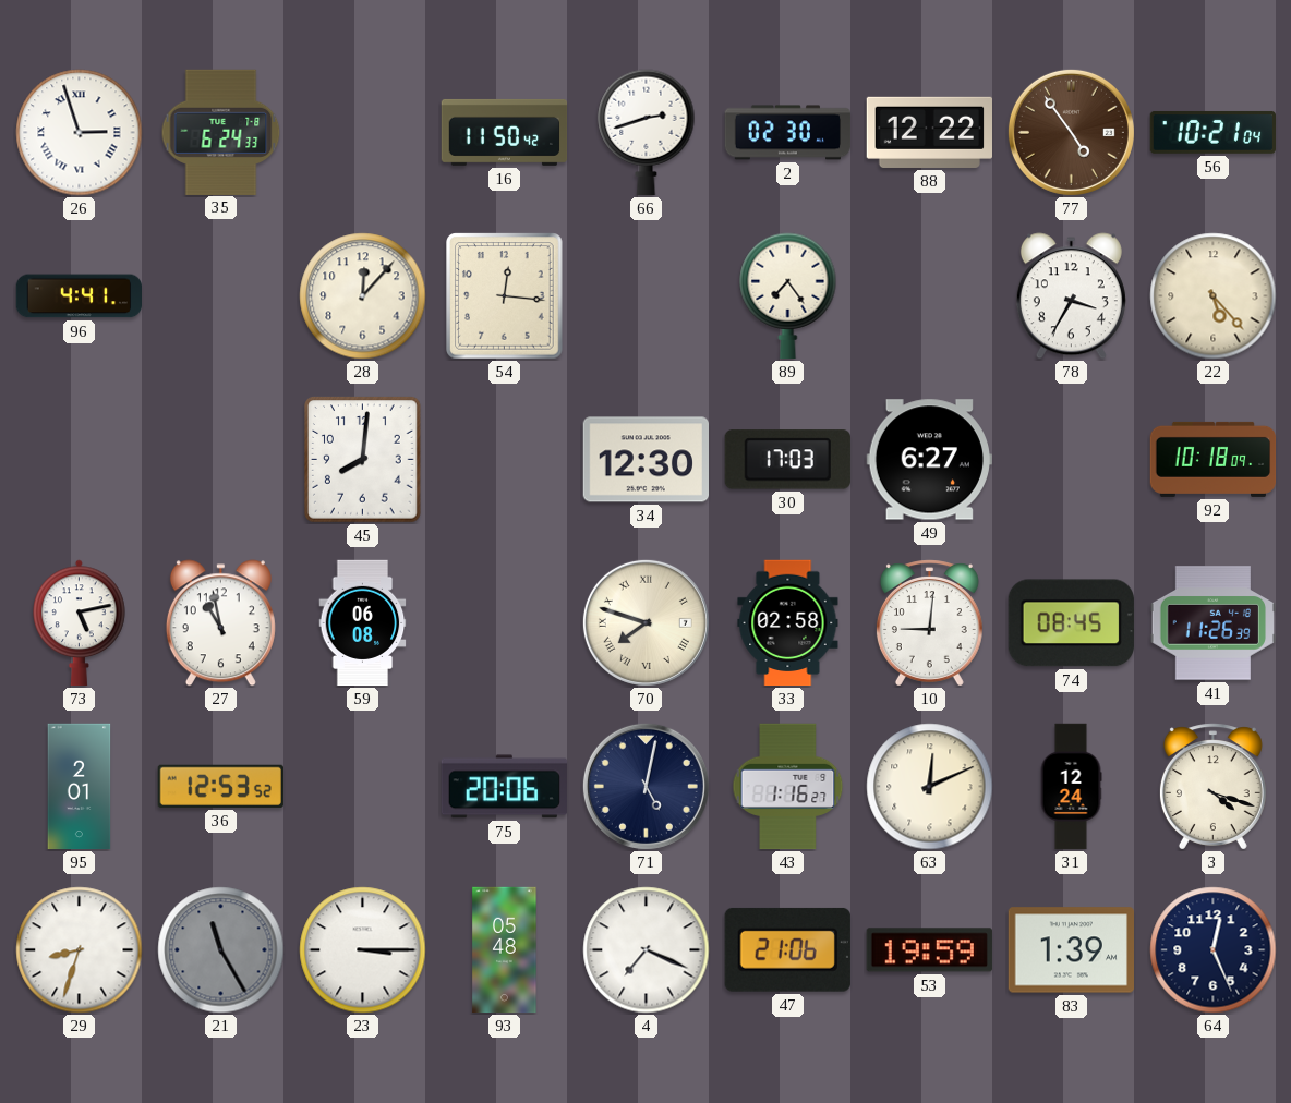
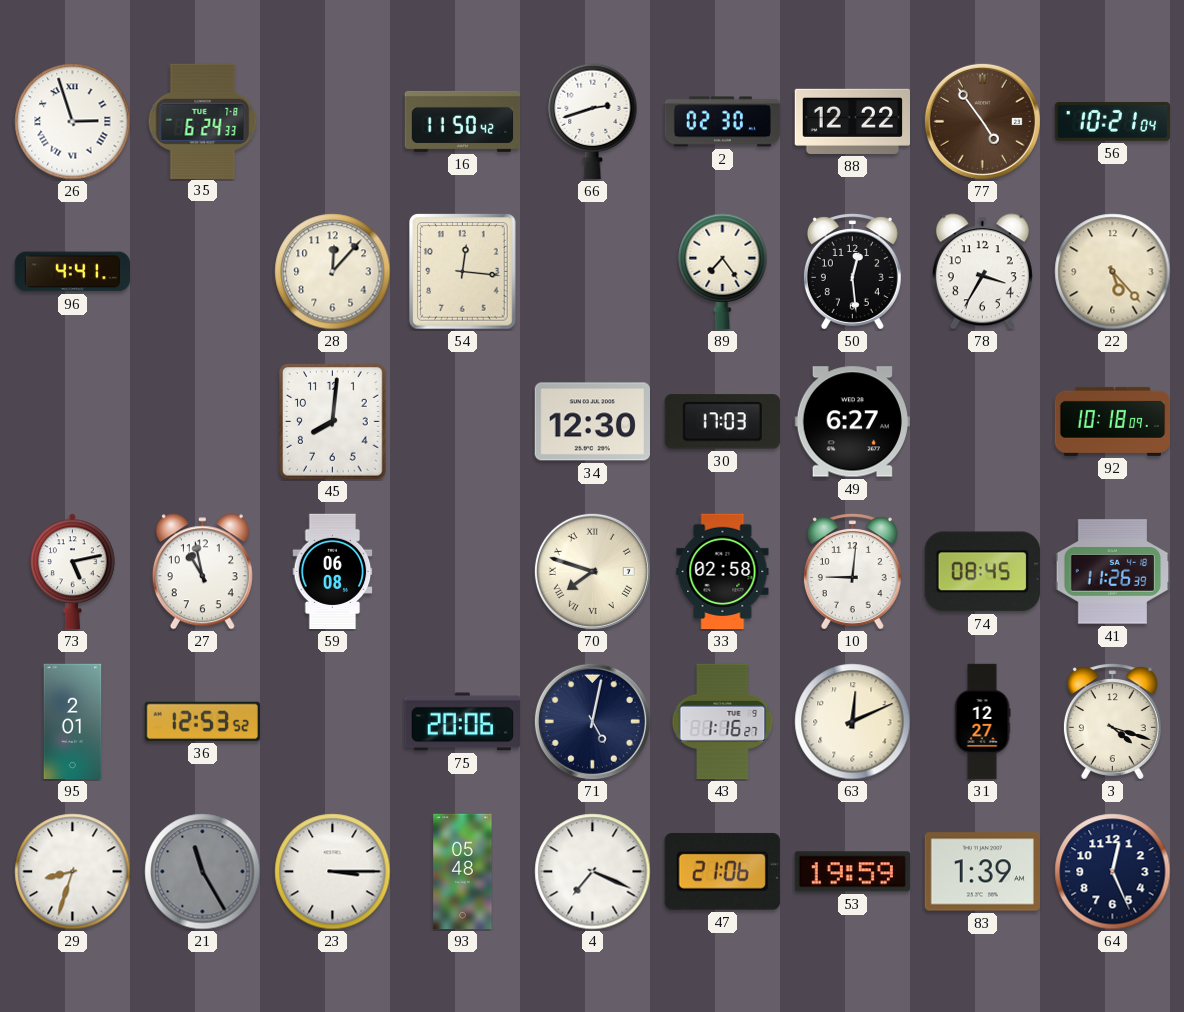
50: none -> 12:29
31: 12:24 -> 12:27
